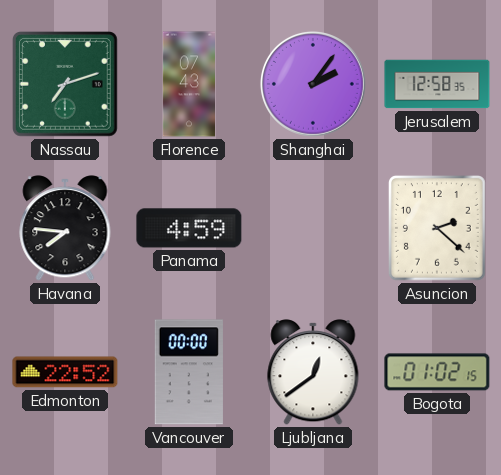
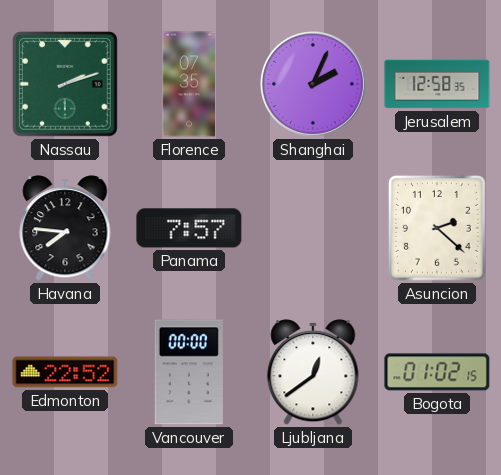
Nassau: 7:12 -> 2:12
Florence: 07:43 -> 07:35
Shanghai: 2:06 -> 2:04
Panama: 4:59 -> 7:57
